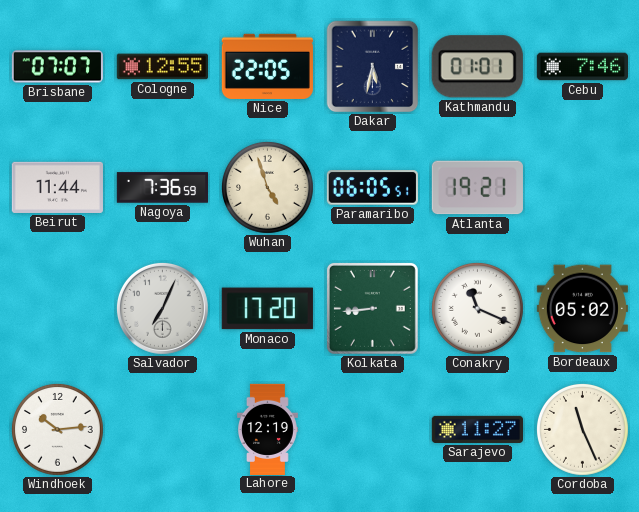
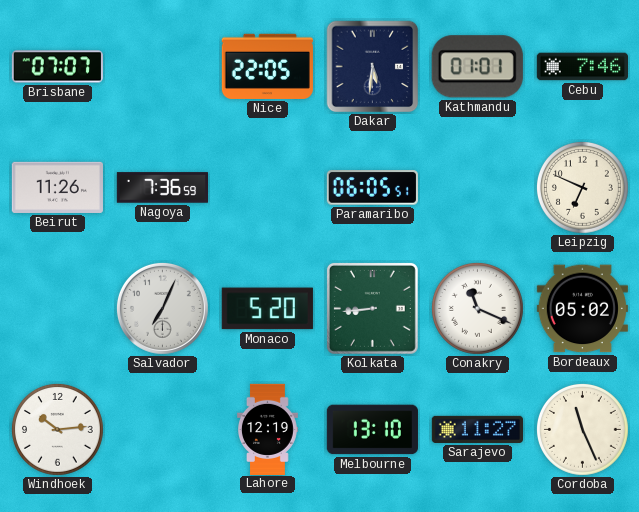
Cologne: 12:55 -> none
Dakar: 5:32 -> 5:31
Beirut: 11:44 -> 11:26
Wuhan: 4:57 -> none
Atlanta: 19:21 -> none
Leipzig: none -> 6:49
Monaco: 17:20 -> 5:20
Melbourne: none -> 13:10
